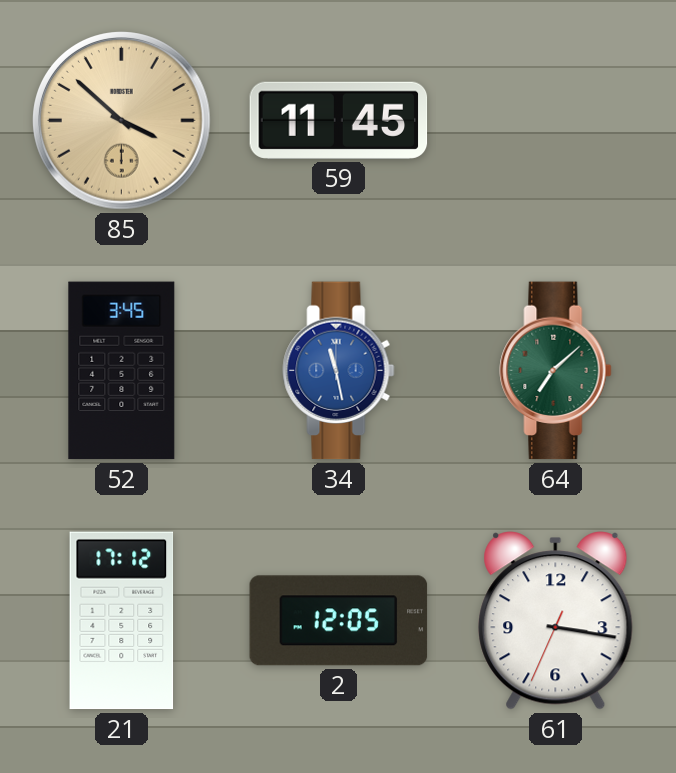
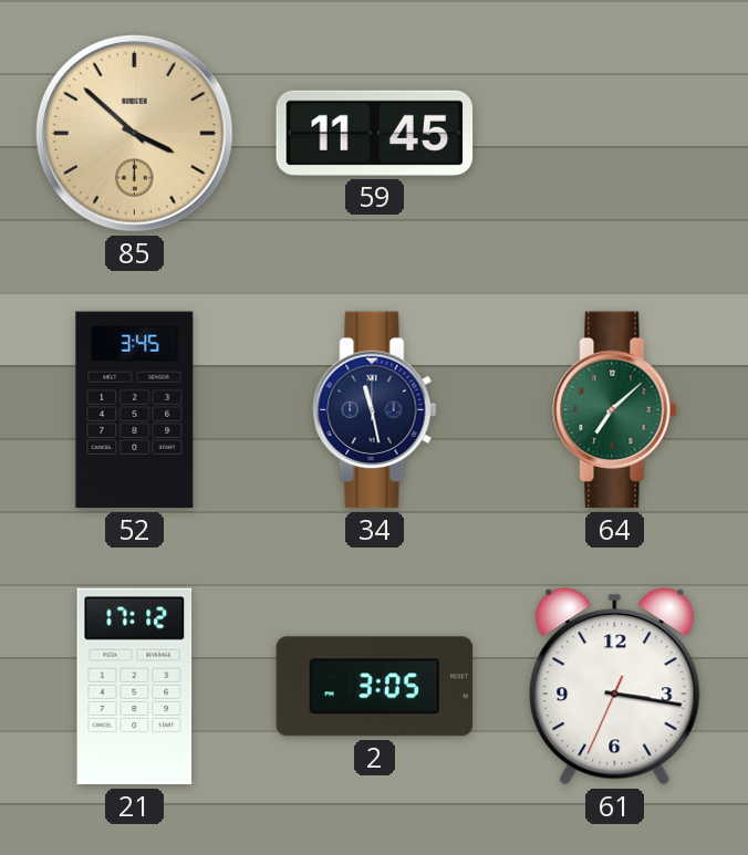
34 dial: blue -> navy
2: 12:05 -> 3:05
